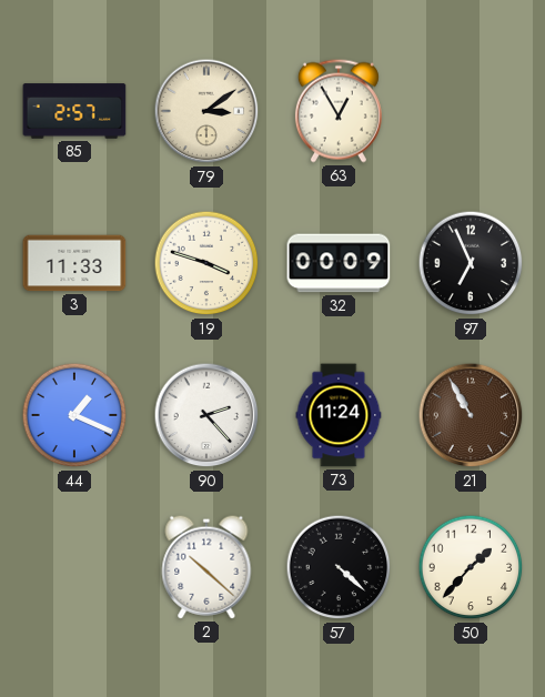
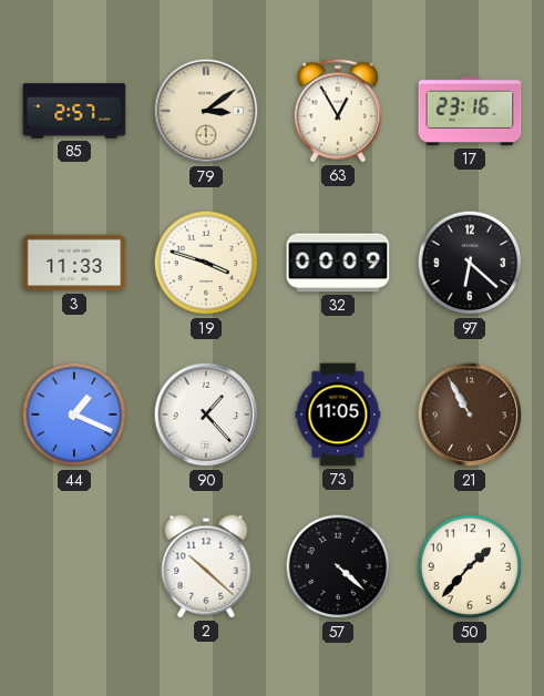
17: none -> 23:16
97: 6:56 -> 6:22
90: 2:23 -> 1:23
73: 11:24 -> 11:05
